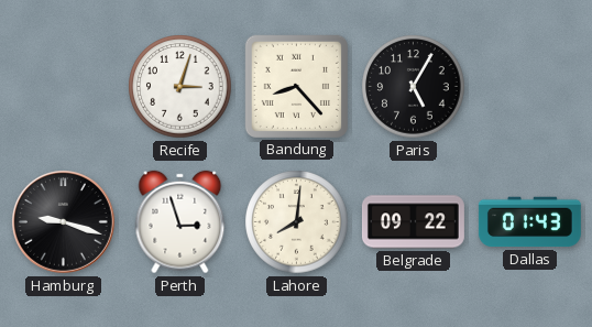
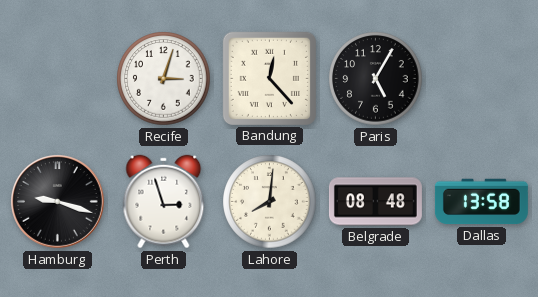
Bandung: 8:23 -> 12:23
Belgrade: 09:22 -> 08:48
Dallas: 01:43 -> 13:58
